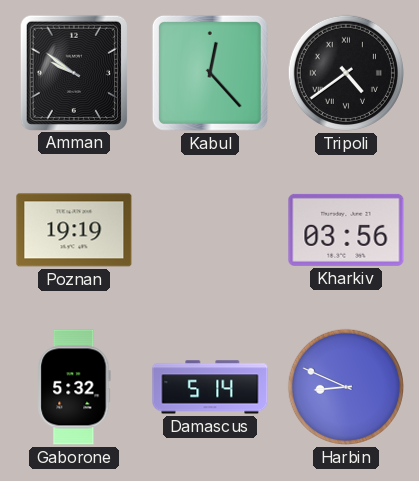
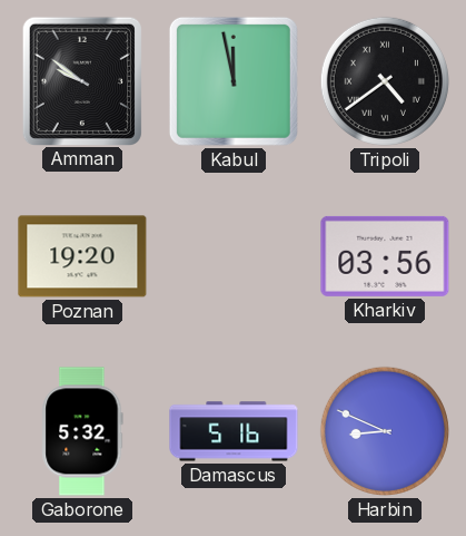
Kabul: 12:23 -> 11:58
Poznan: 19:19 -> 19:20
Damascus: 5:14 -> 5:16
